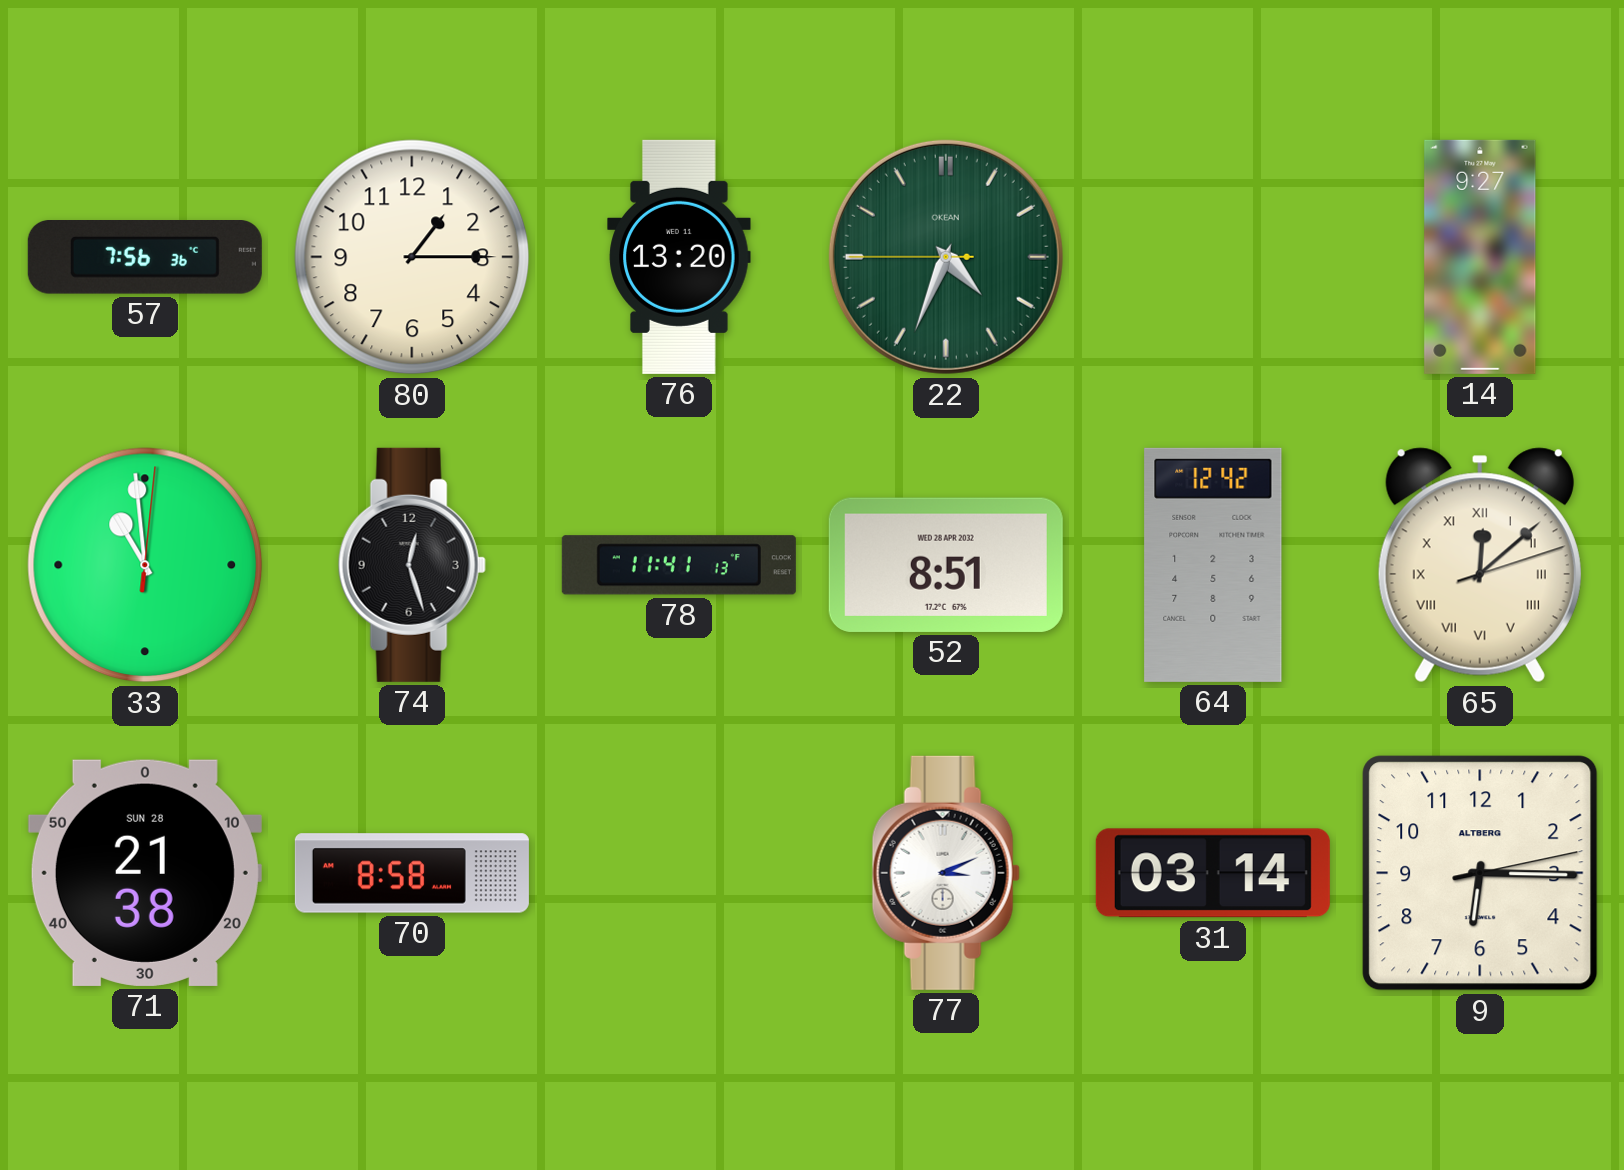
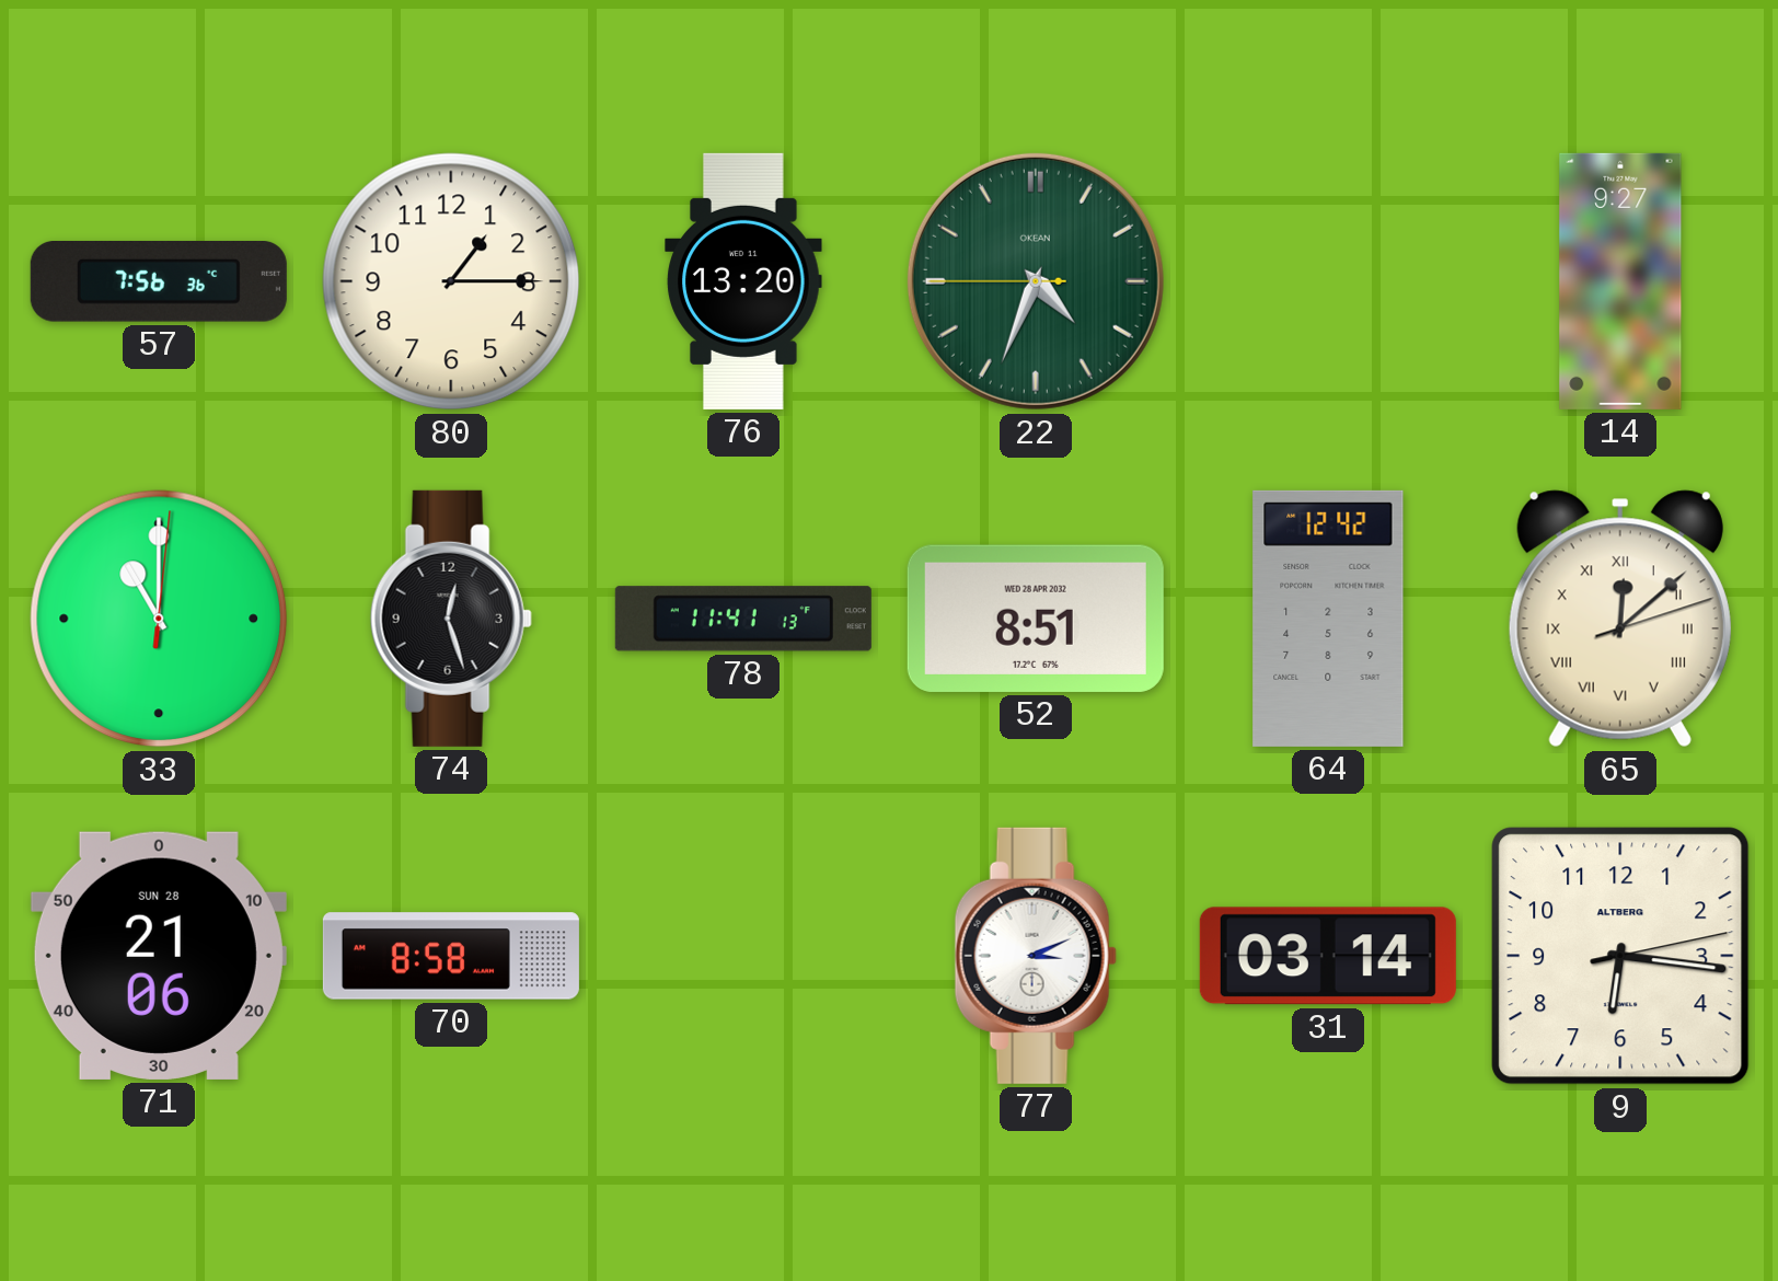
33: 10:59 -> 11:00
71: 21:38 -> 21:06
9: 6:15 -> 6:16
